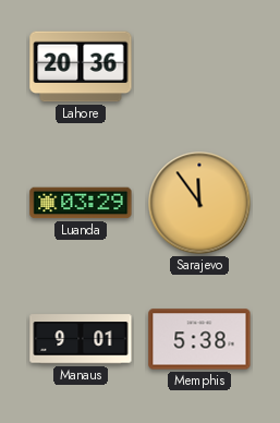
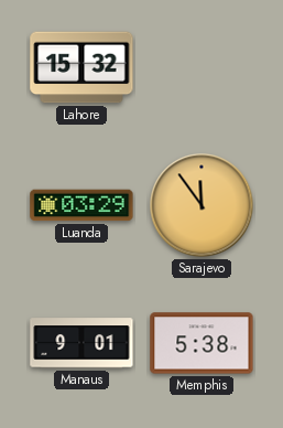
Lahore: 20:36 -> 15:32
